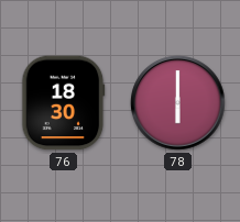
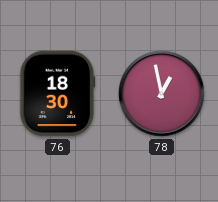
78: 6:00 -> 12:58
